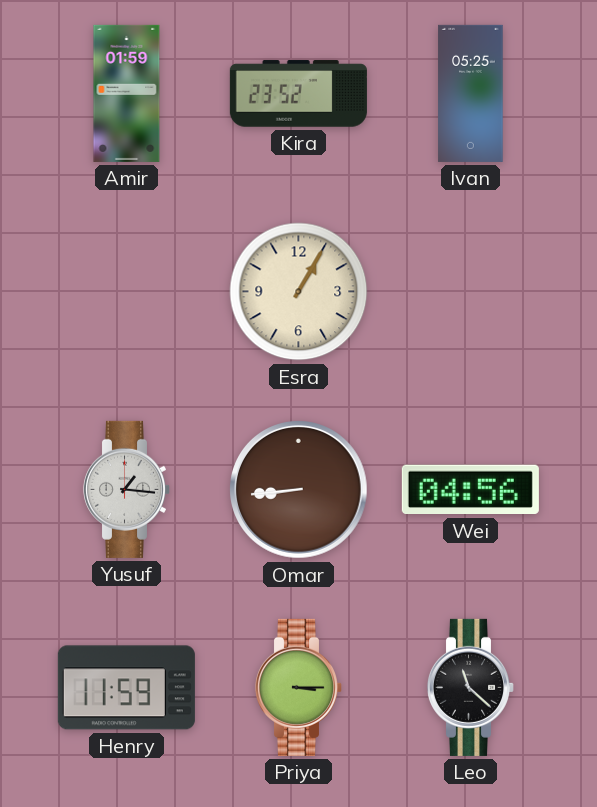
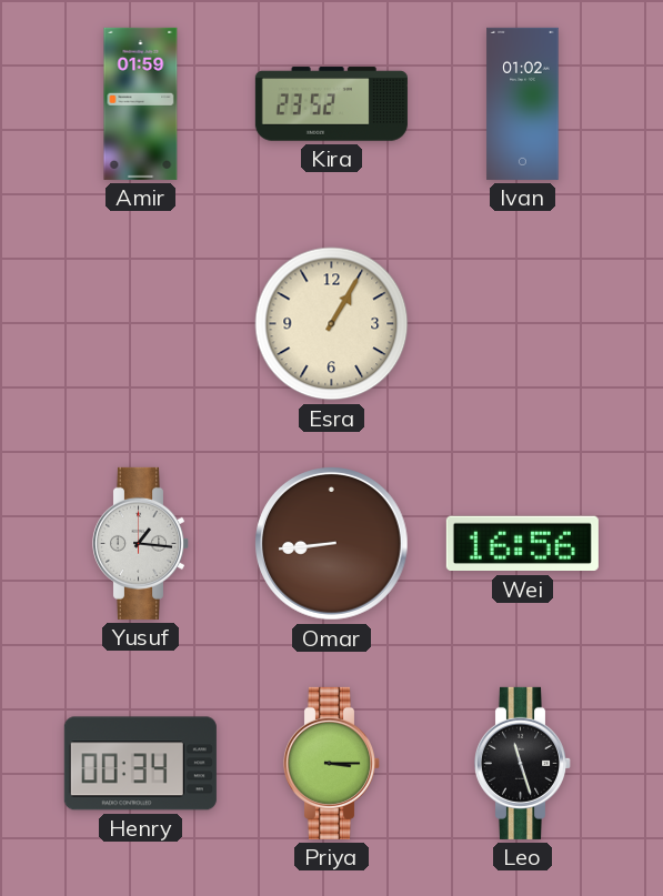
Ivan: 05:25 -> 01:02
Wei: 04:56 -> 16:56
Henry: 11:59 -> 00:34
Leo: 11:22 -> 11:27
